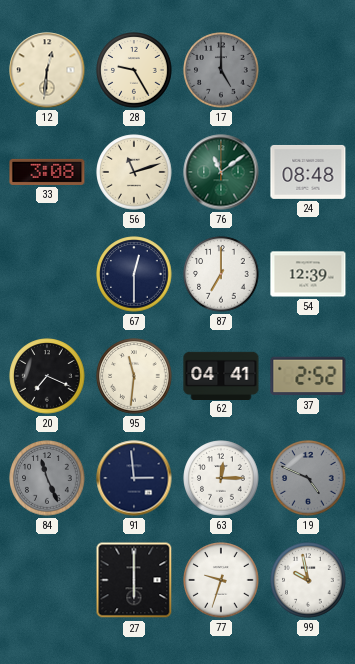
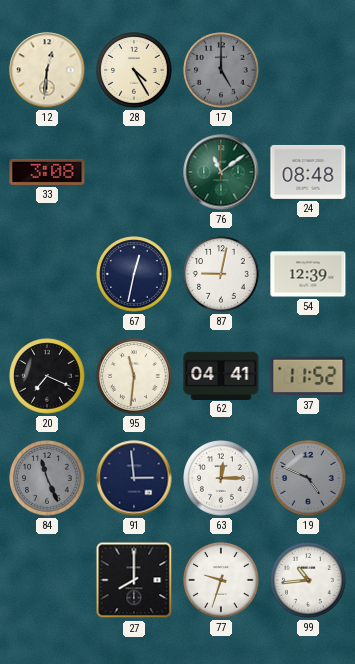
28: 9:25 -> 4:25
56: 11:12 -> none
67: 12:30 -> 12:32
87: 7:00 -> 9:02
37: 2:52 -> 11:52
27: 6:00 -> 8:00
99: 9:58 -> 10:44
